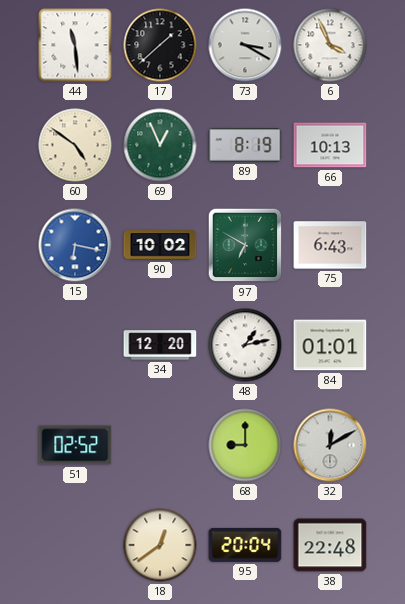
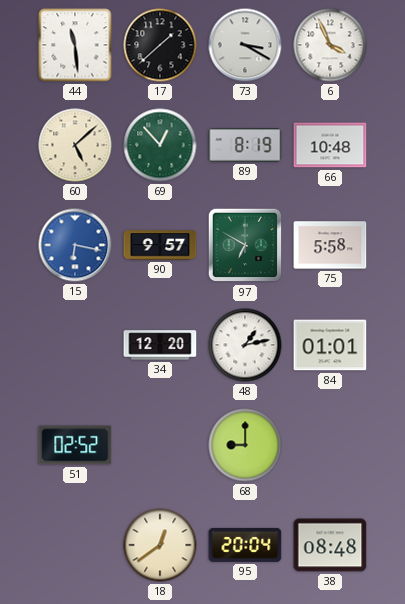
60: 4:51 -> 5:08
69: 12:56 -> 12:53
66: 10:13 -> 10:48
90: 10:02 -> 9:57
75: 6:43 -> 5:58
32: 12:10 -> none
38: 22:48 -> 08:48
